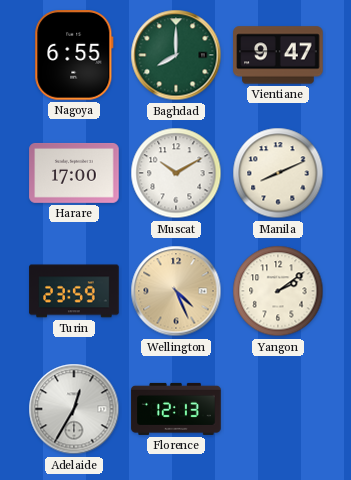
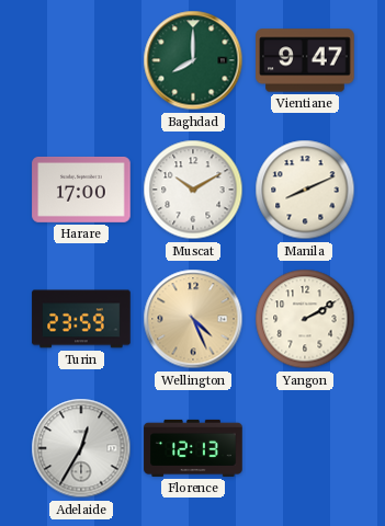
Nagoya: 6:55 -> none
Yangon: 2:09 -> 2:10
